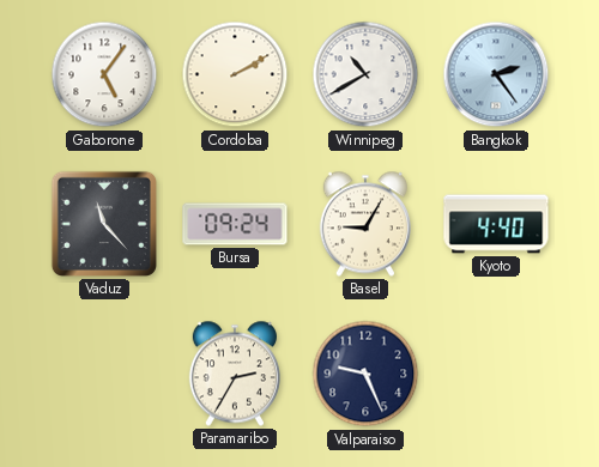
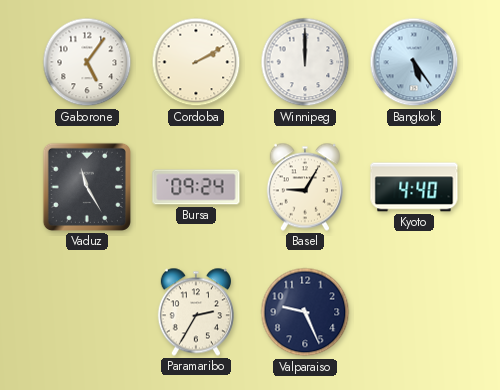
Winnipeg: 10:40 -> 12:00
Bangkok: 2:24 -> 5:24
Vaduz: 11:23 -> 11:25
